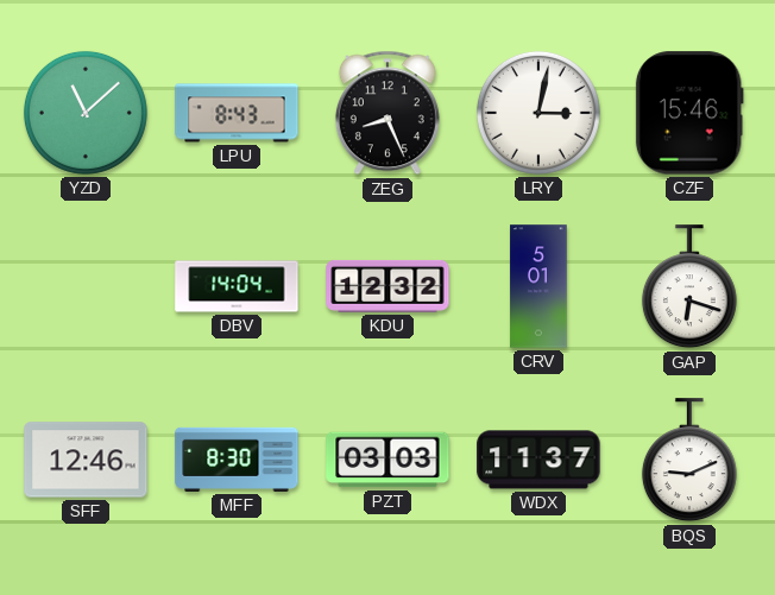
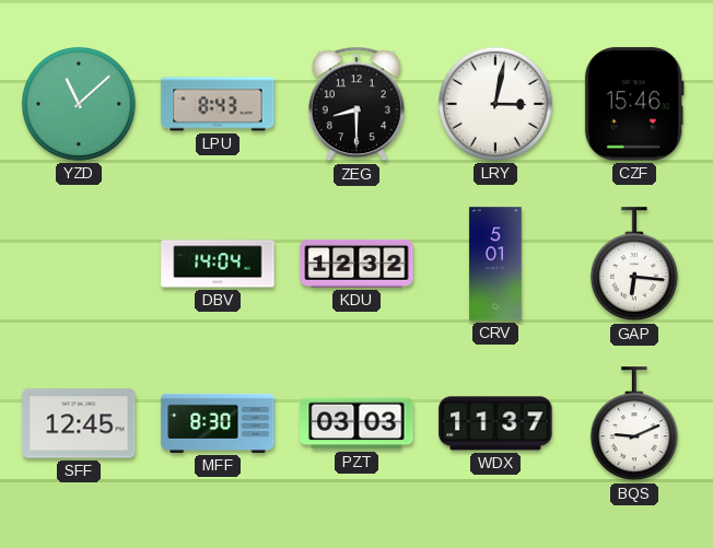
ZEG: 8:26 -> 8:30
GAP: 6:18 -> 6:16
SFF: 12:46 -> 12:45
